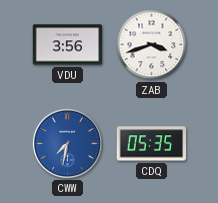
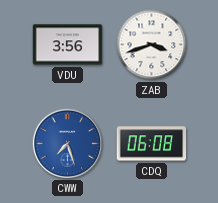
CWW: 7:32 -> 7:27
CDQ: 05:35 -> 06:08
